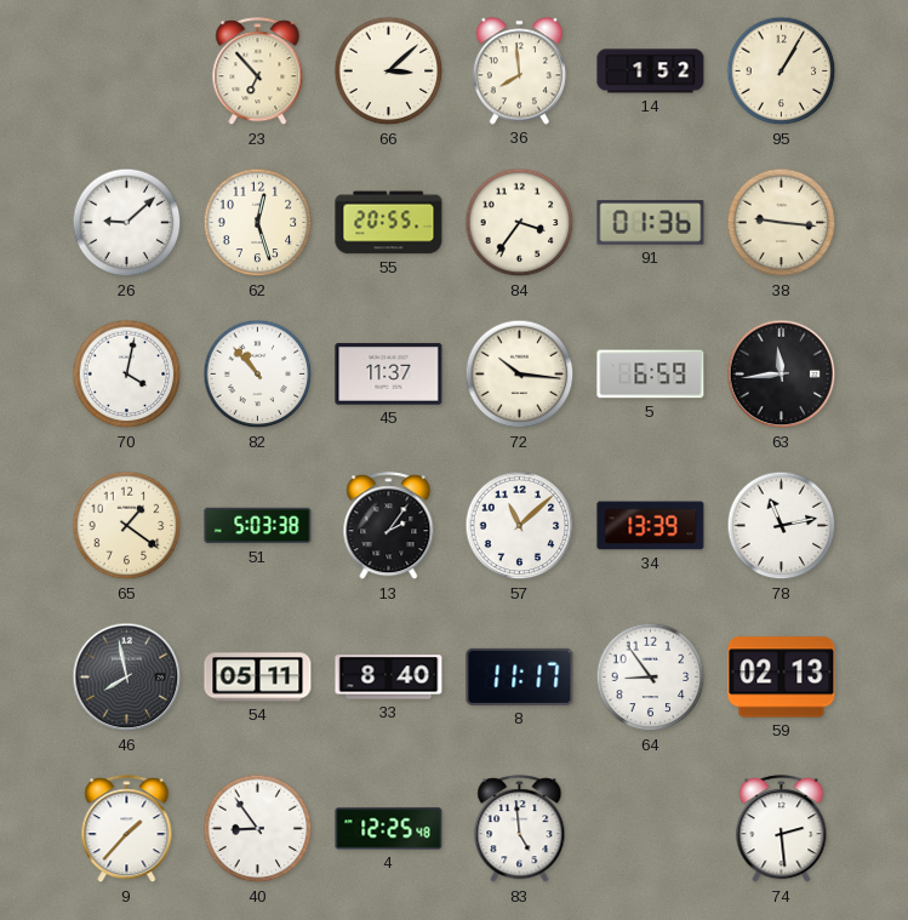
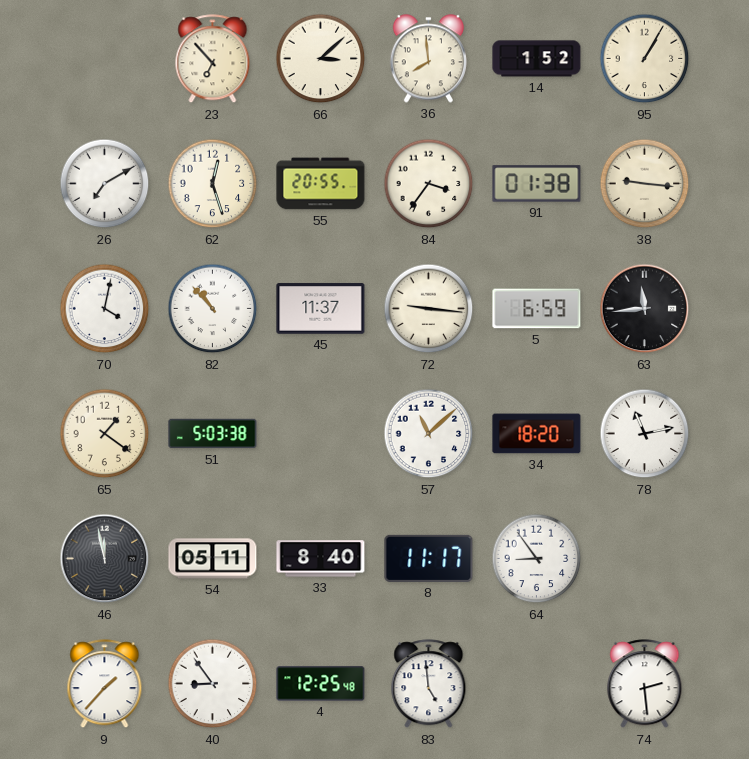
26: 9:08 -> 7:10
91: 01:36 -> 01:38
72: 10:16 -> 9:16
13: 2:06 -> none
34: 13:39 -> 18:20
46: 7:58 -> 11:58
59: 02:13 -> none
